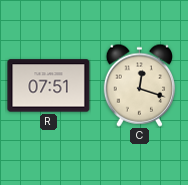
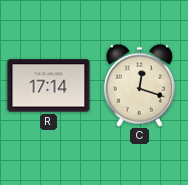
R: 07:51 -> 17:14
